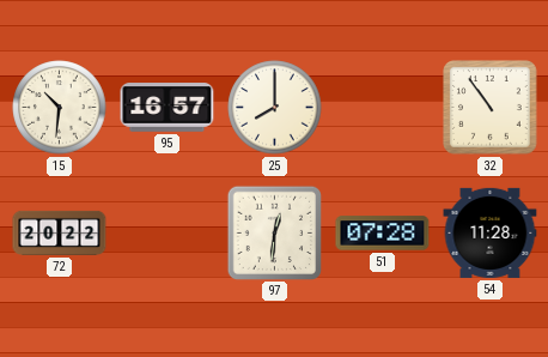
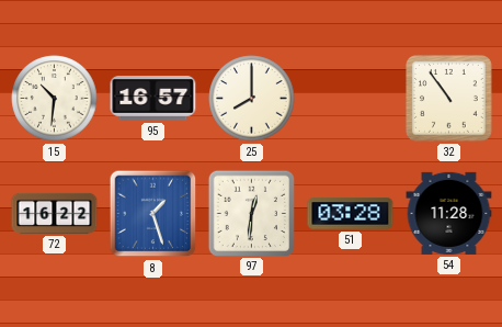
72: 20:22 -> 16:22
8: none -> 1:27
51: 07:28 -> 03:28
